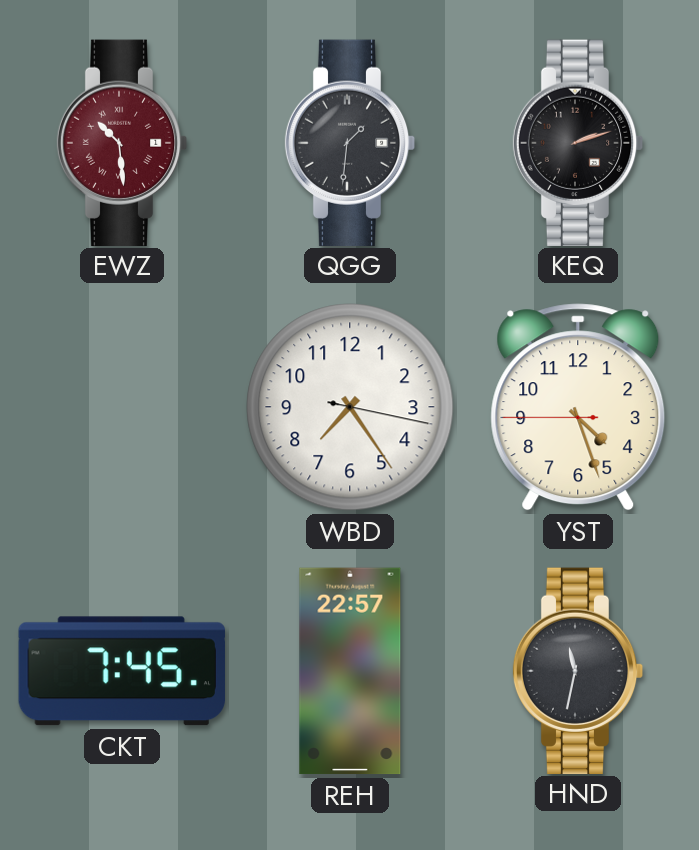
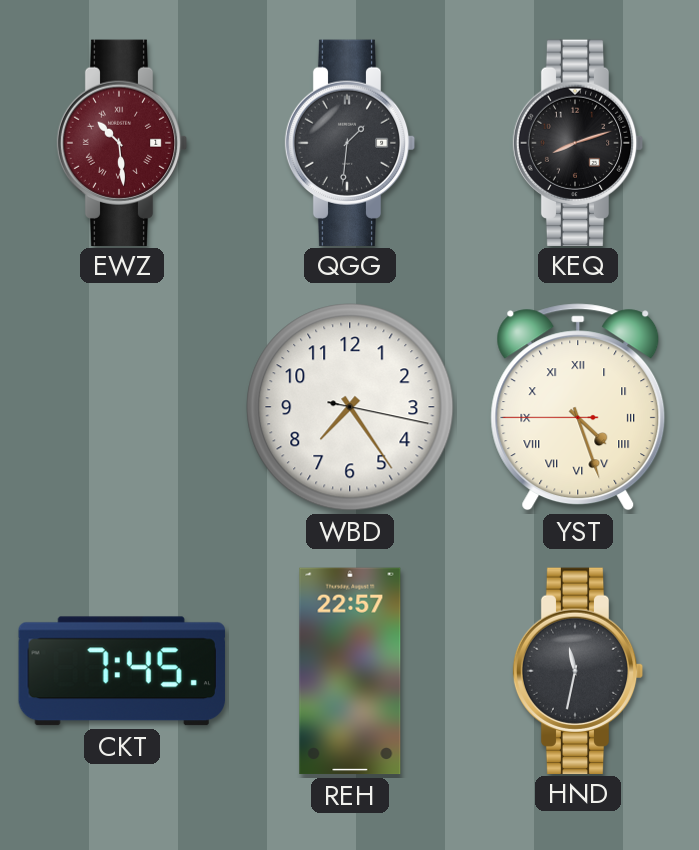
KEQ: 2:12 -> 8:12
YST numerals: Arabic -> Roman
